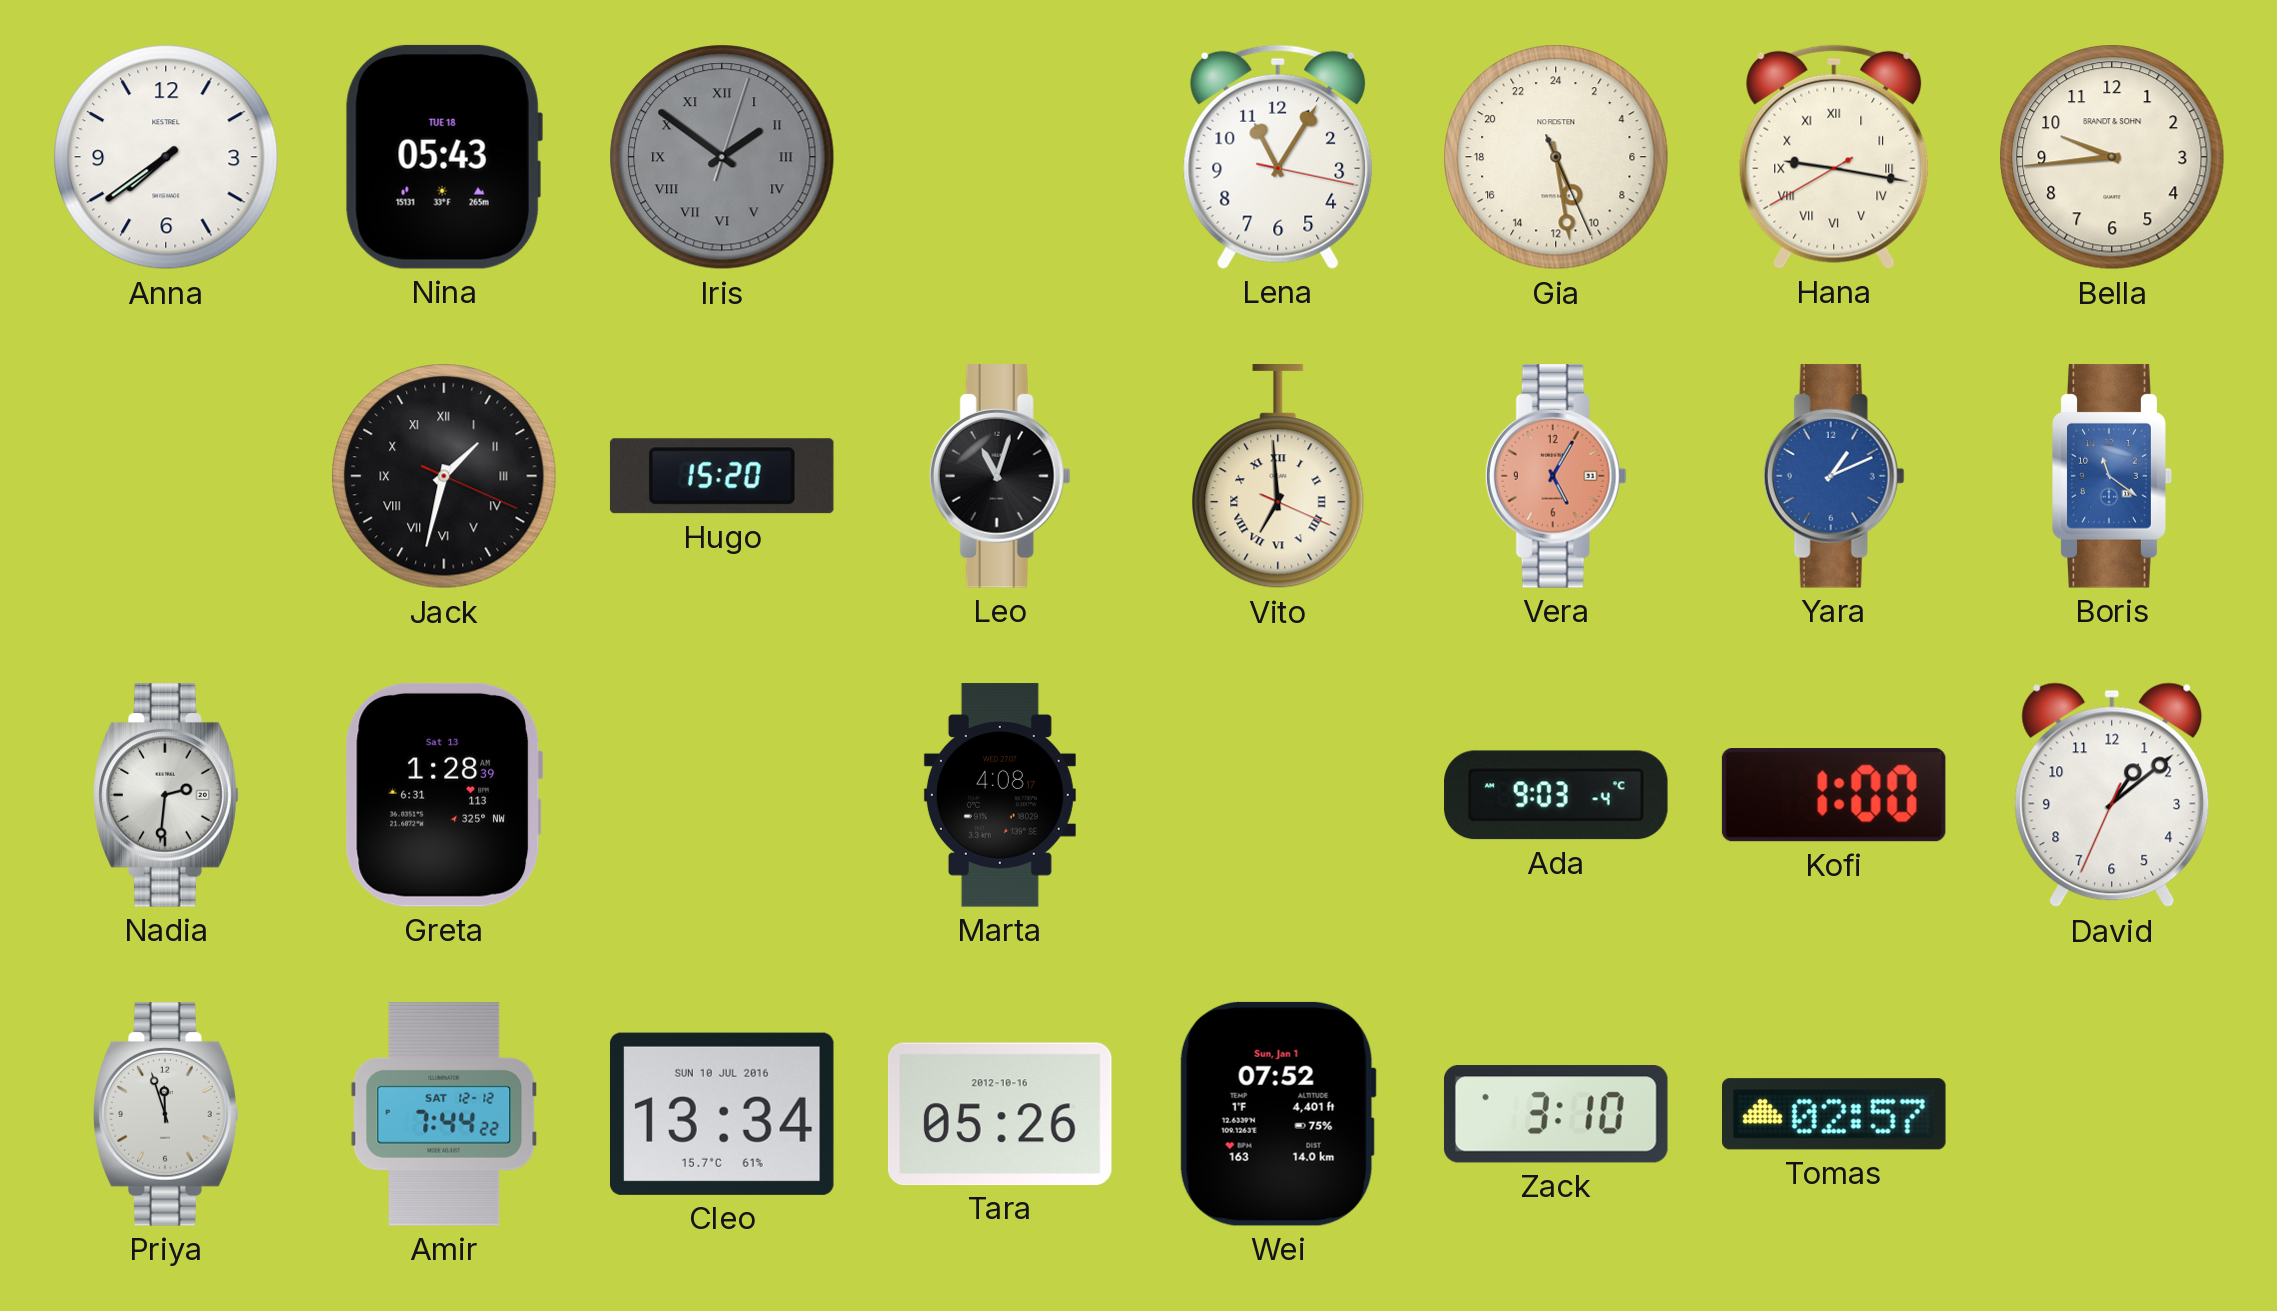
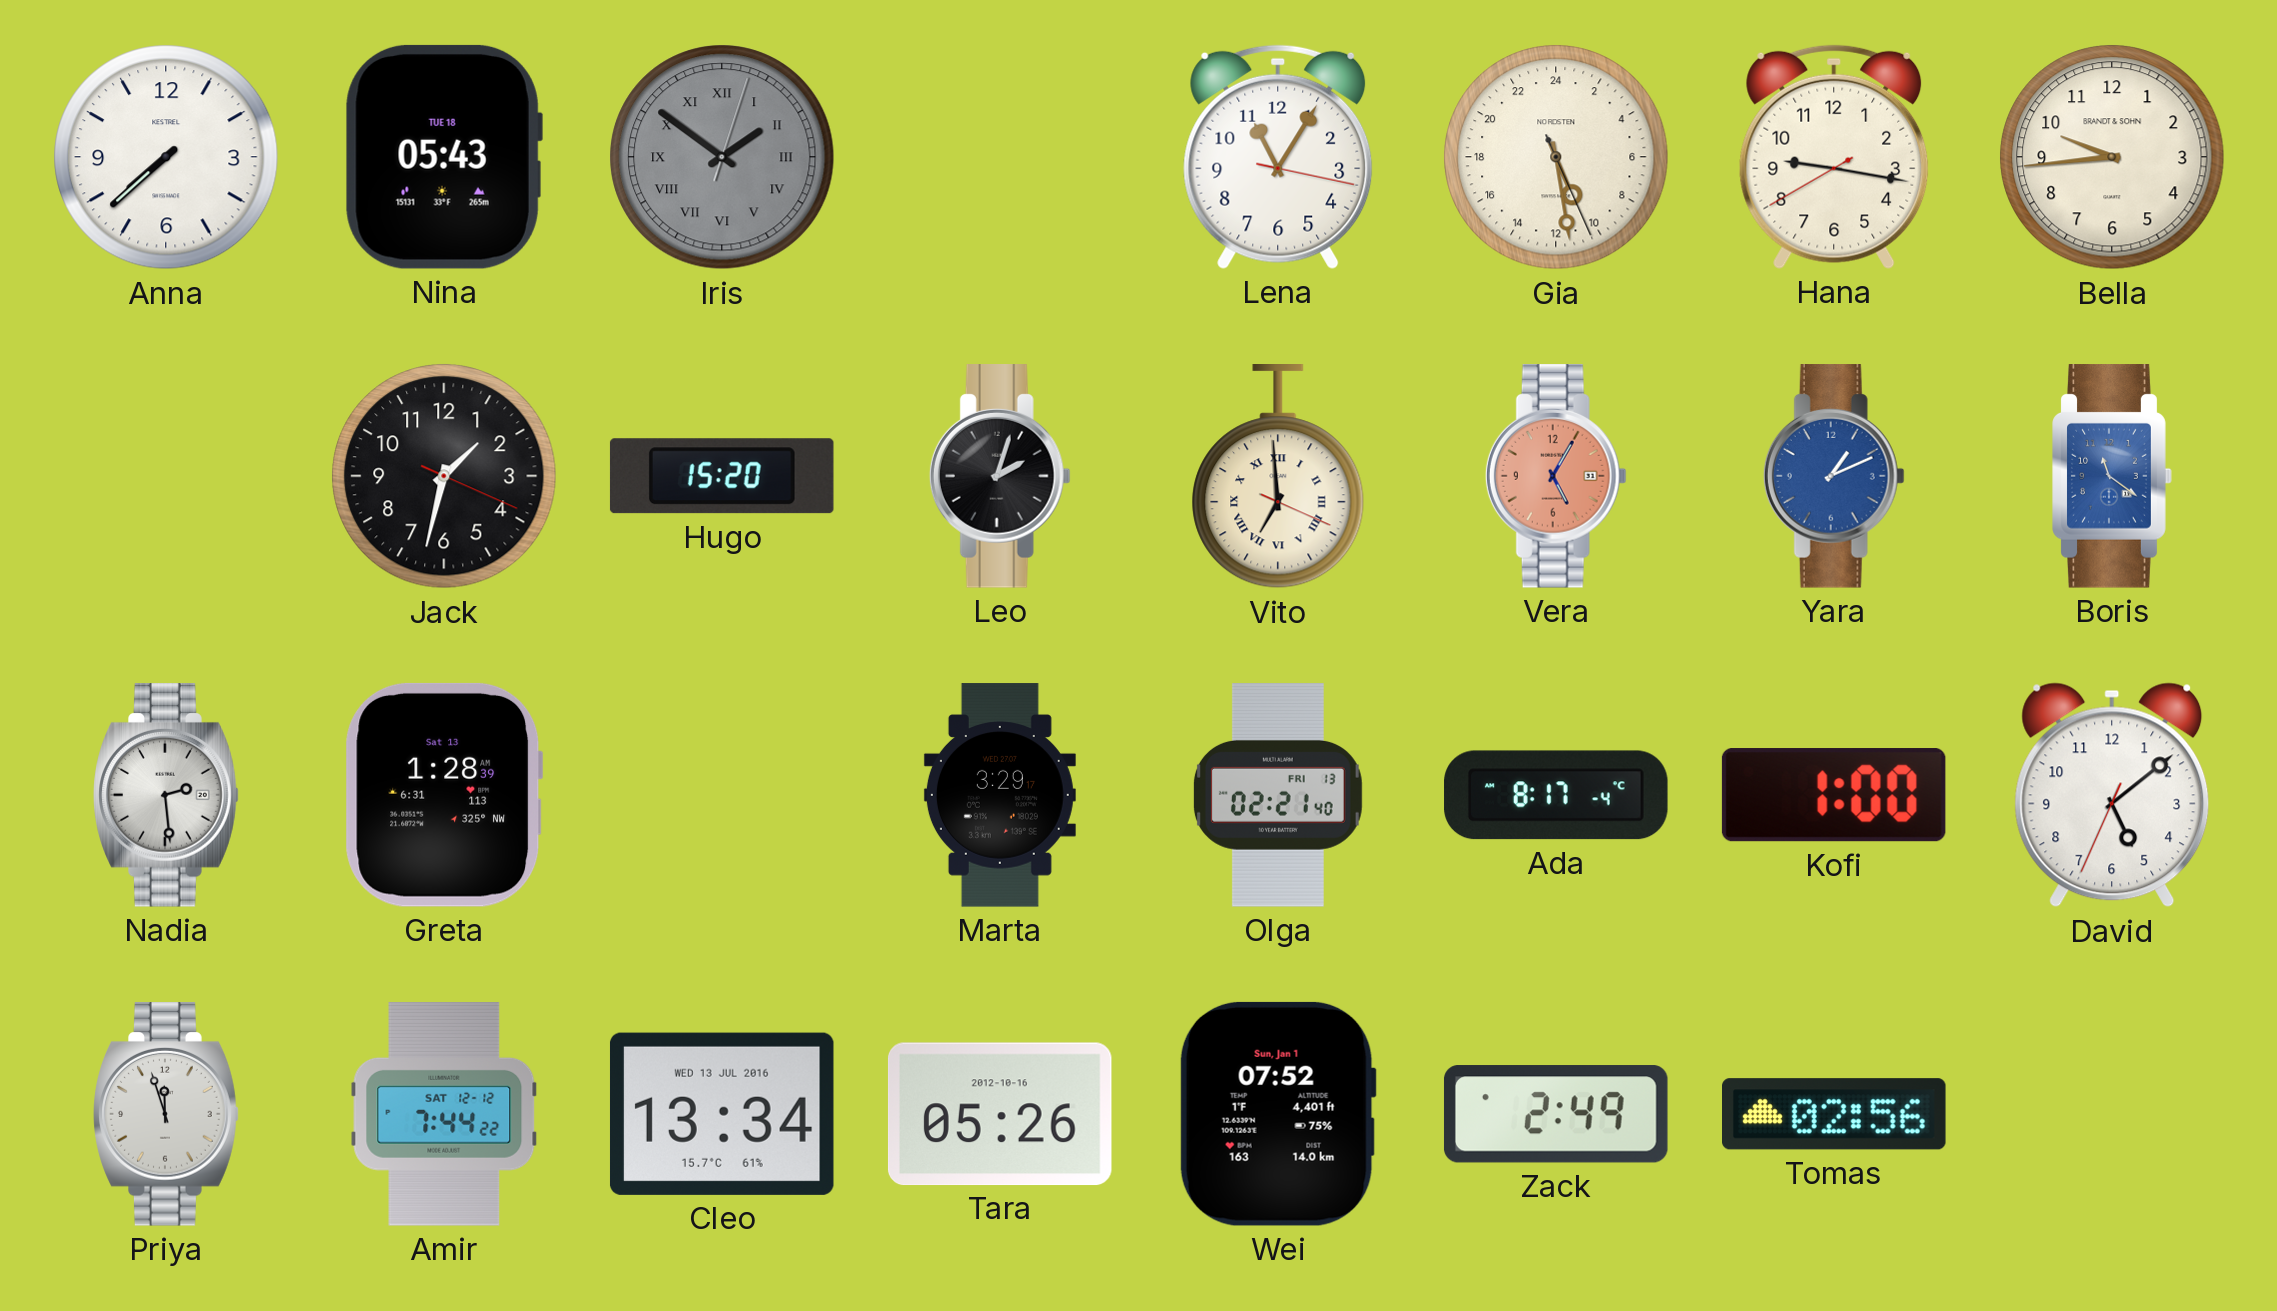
Anna: 7:39 -> 7:38
Hana numerals: Roman -> Arabic
Jack numerals: Roman -> Arabic
Leo: 11:03 -> 2:03
Nadia: 2:31 -> 2:29
Marta: 4:08 -> 3:29
Olga: none -> 02:21
Ada: 9:03 -> 8:17
David: 1:08 -> 5:08
Cleo date: SUN 10 JUL 2016 -> WED 13 JUL 2016
Zack: 3:10 -> 2:49
Tomas: 02:57 -> 02:56
